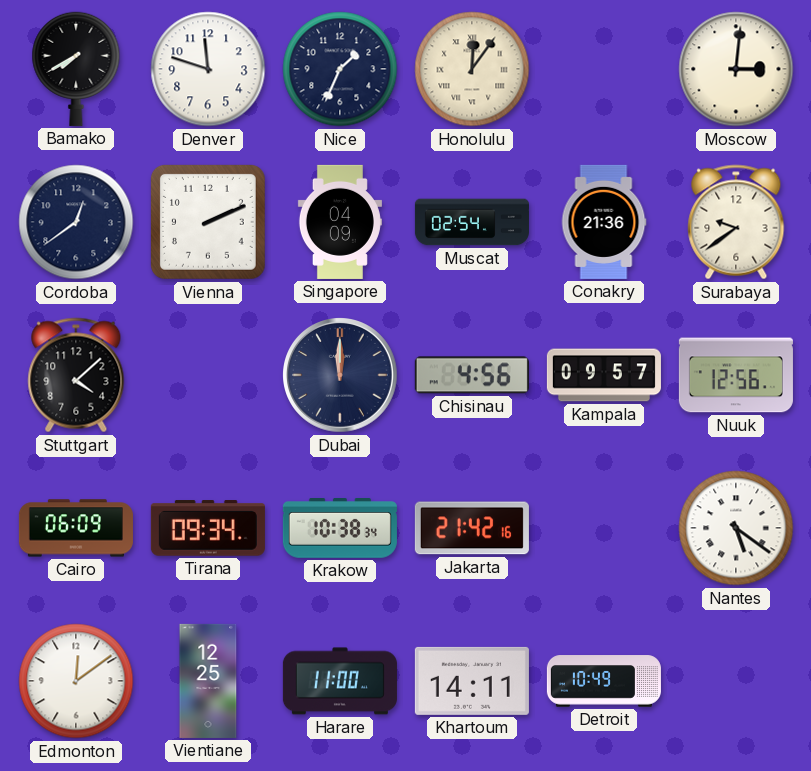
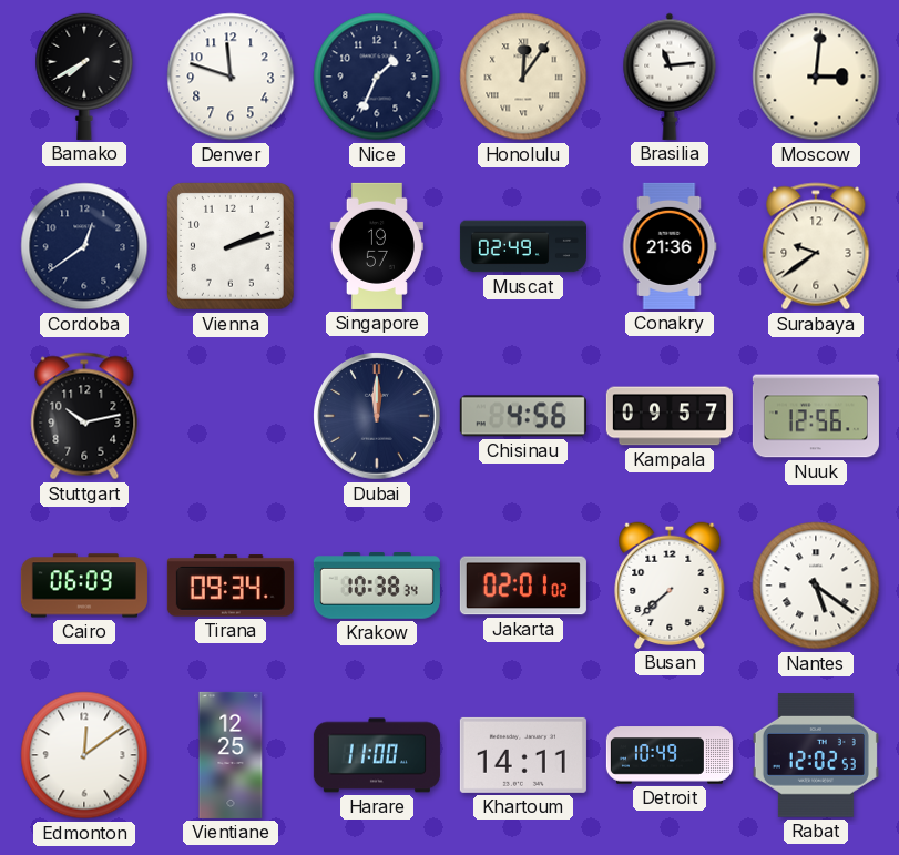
Brasilia: none -> 11:14
Vienna: 2:11 -> 2:12
Singapore: 04:09 -> 19:57
Muscat: 02:54 -> 02:49
Stuttgart: 4:08 -> 10:13
Jakarta: 21:42 -> 02:01
Busan: none -> 7:38
Rabat: none -> 12:02
